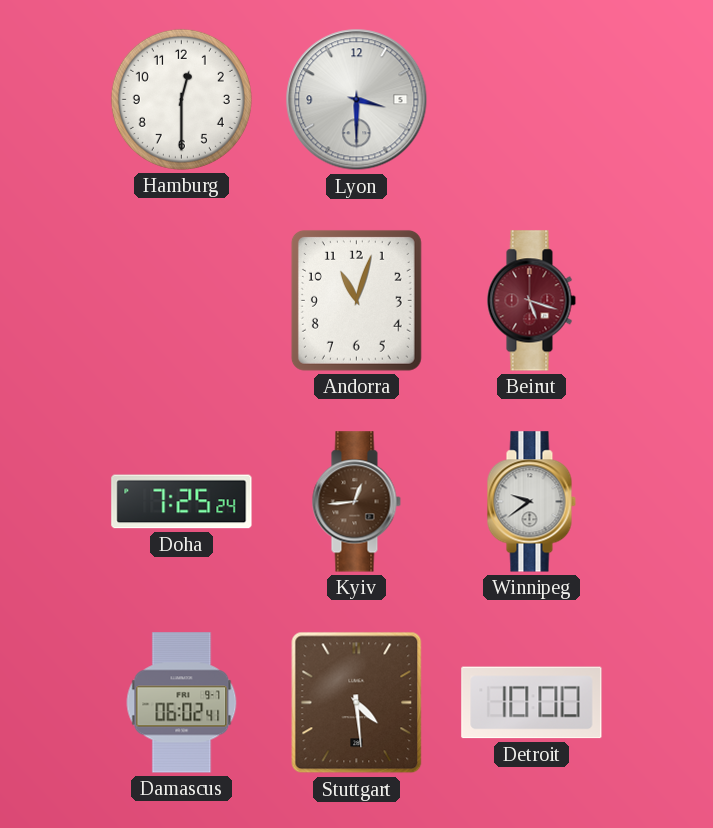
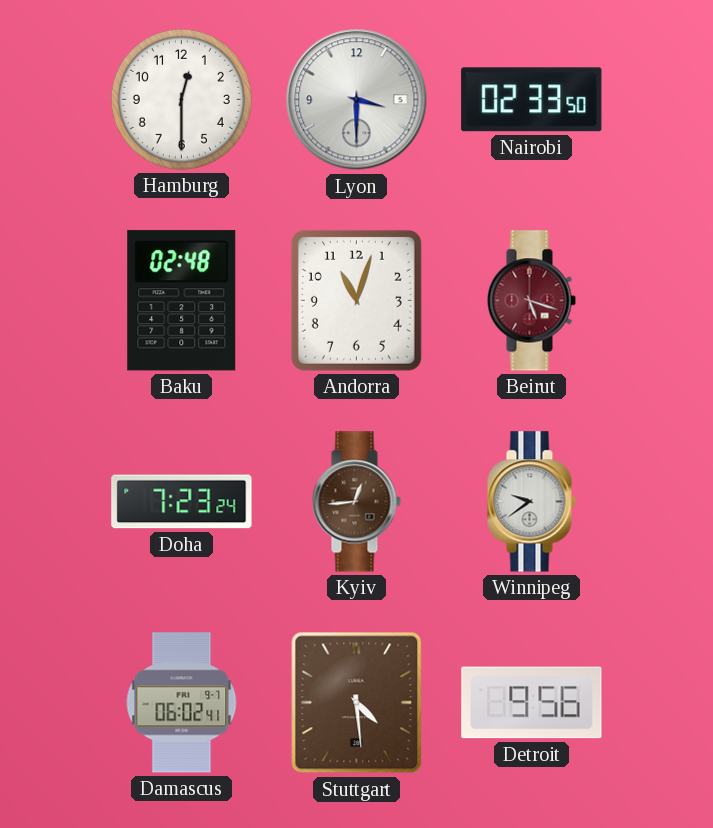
Nairobi: none -> 02:33
Baku: none -> 02:48
Doha: 7:25 -> 7:23
Detroit: 10:00 -> 9:56
